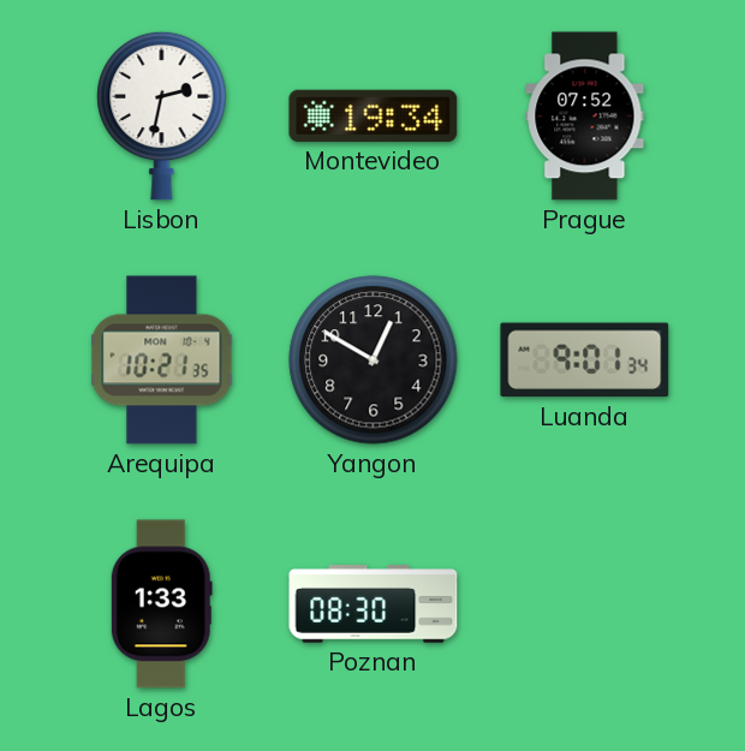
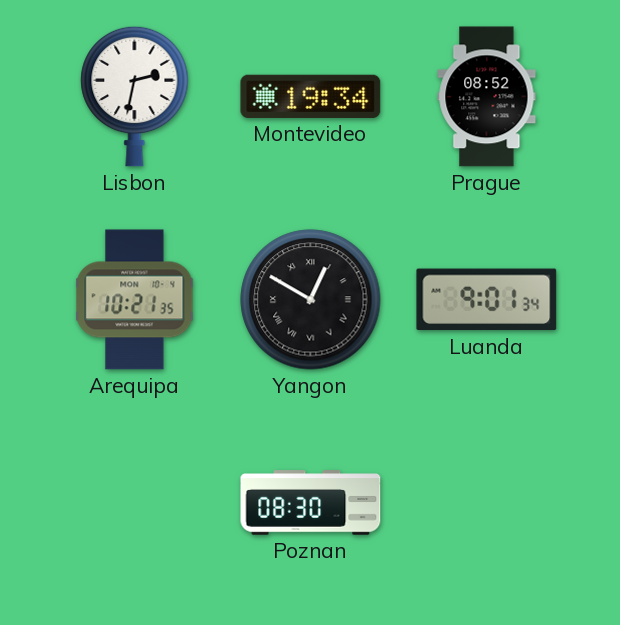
Prague: 07:52 -> 08:52
Yangon numerals: Arabic -> Roman
Lagos: 1:33 -> none
